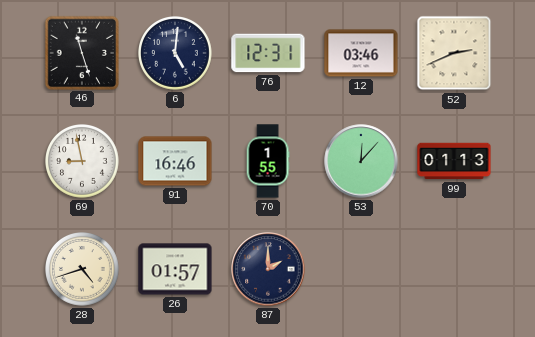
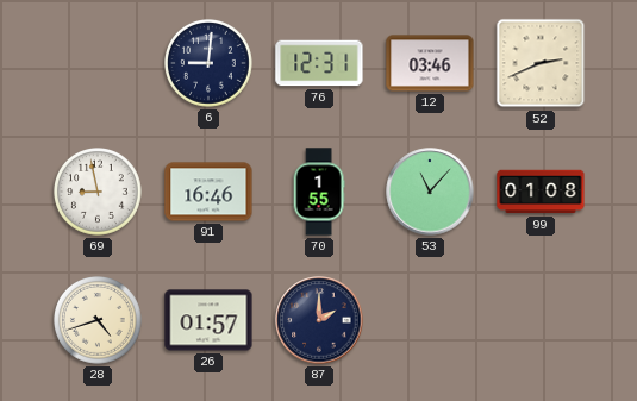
46: 11:27 -> none
6: 5:01 -> 9:01
53: 12:07 -> 11:07
99: 01:13 -> 01:08
